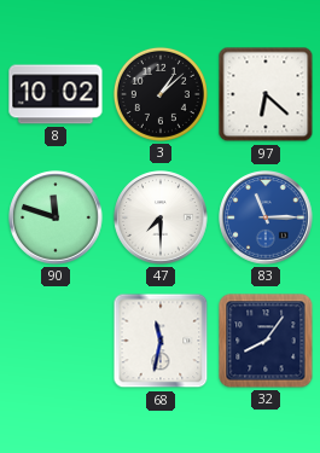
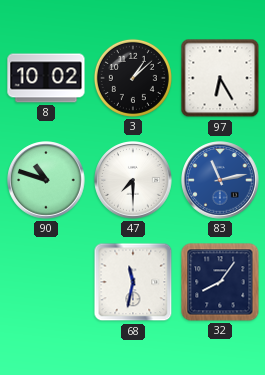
97: 6:22 -> 6:25
90: 11:48 -> 10:48
83: 11:15 -> 11:13
